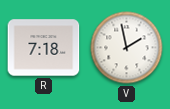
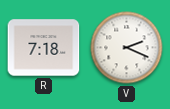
V: 1:58 -> 2:19
